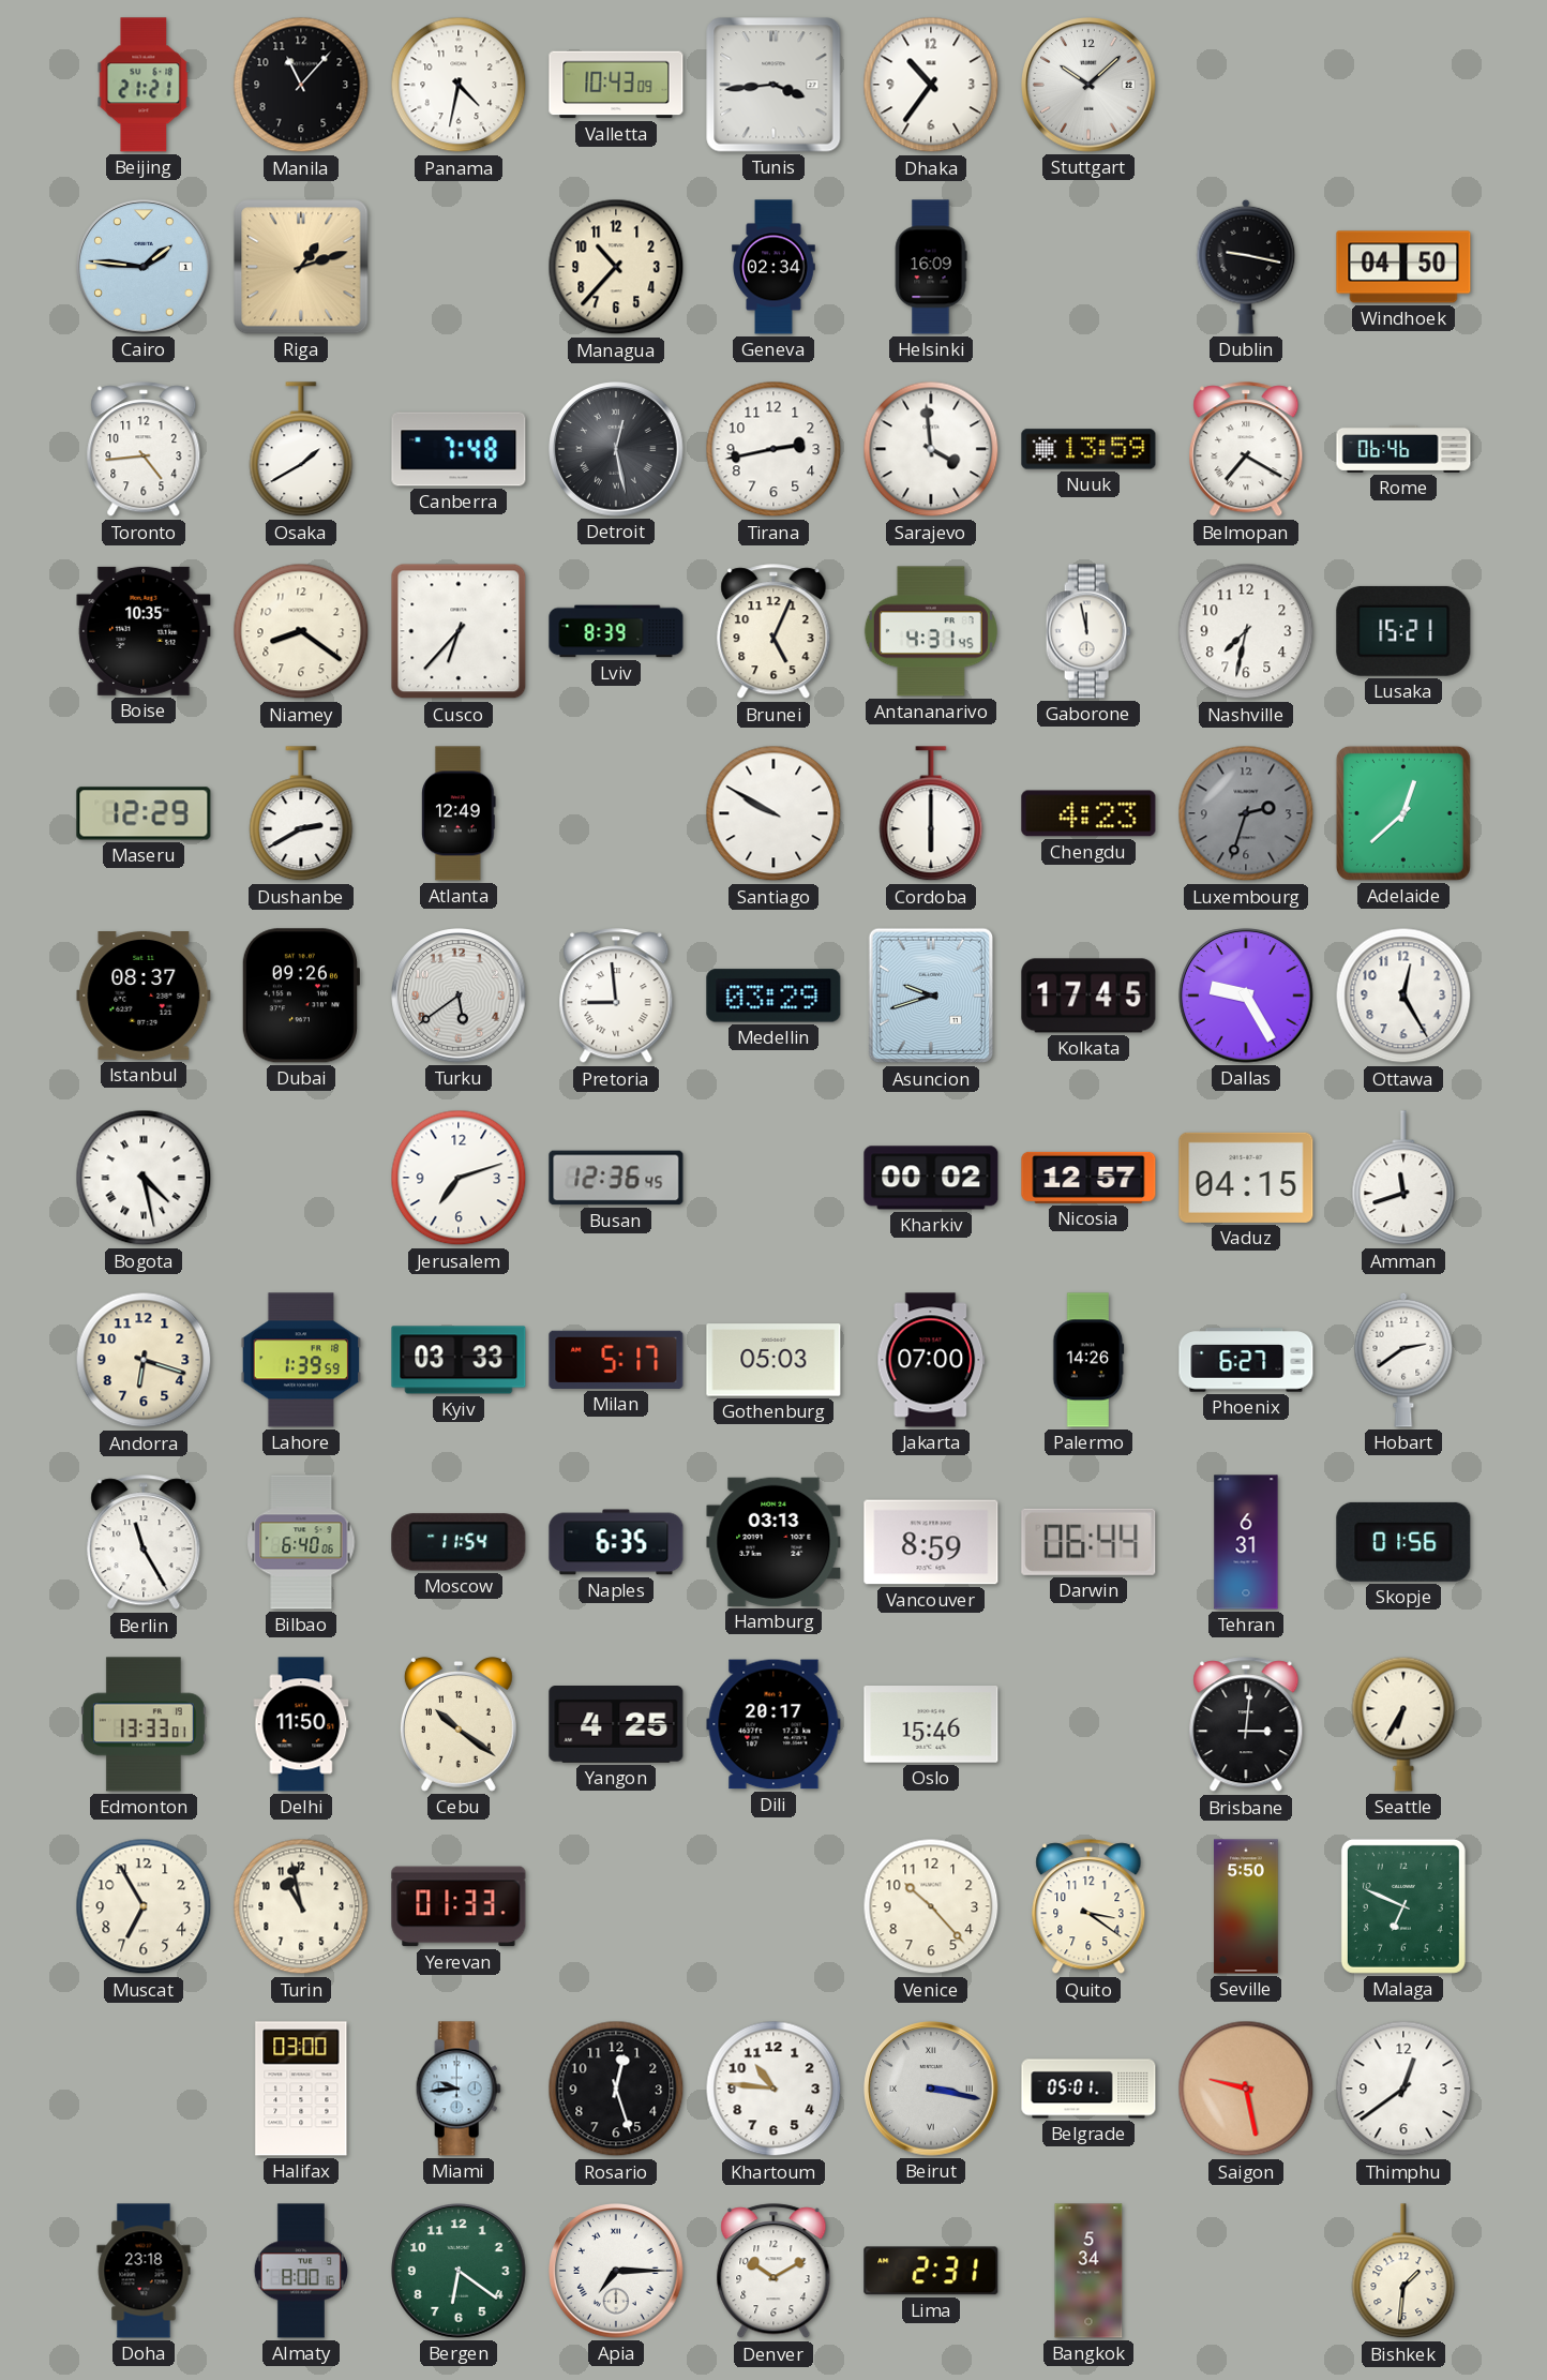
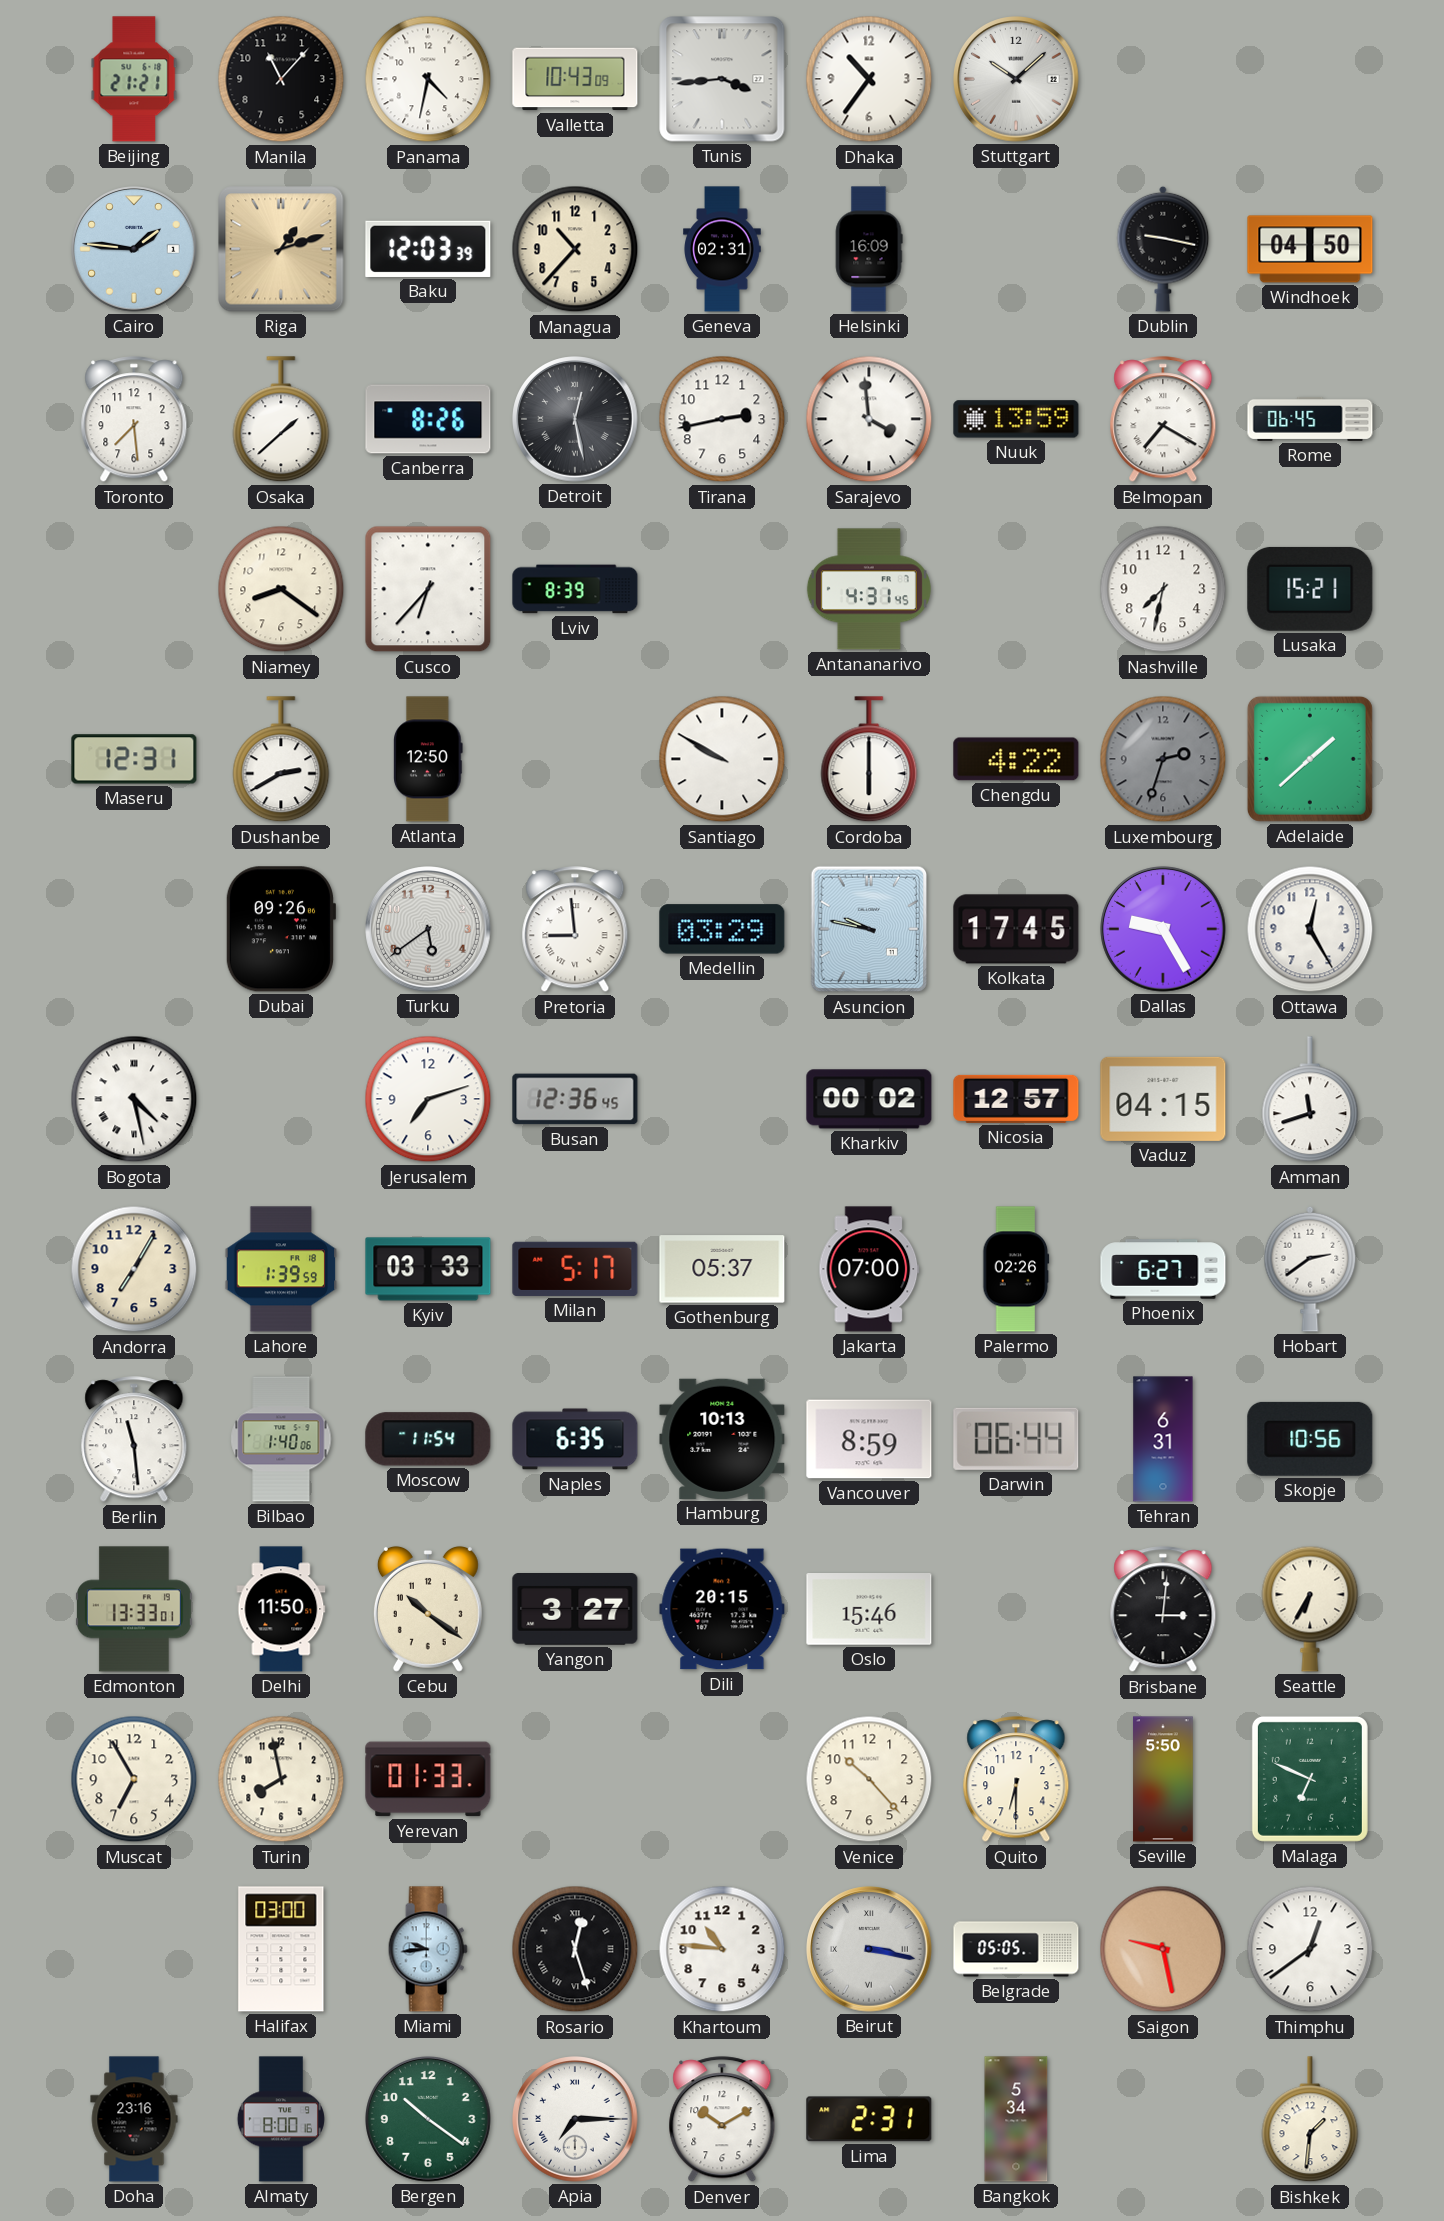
Baku: none -> 12:03
Geneva: 02:34 -> 02:31
Toronto: 4:44 -> 7:29
Osaka: 1:40 -> 1:38
Canberra: 7:48 -> 8:26
Rome: 06:46 -> 06:45
Boise: 10:35 -> none
Brunei: 5:04 -> none
Gaborone: 11:58 -> none
Maseru: 12:29 -> 12:31
Atlanta: 12:49 -> 12:50
Chengdu: 4:23 -> 4:22
Adelaide: 12:38 -> 1:38
Istanbul: 08:37 -> none
Asuncion: 9:42 -> 9:47
Andorra: 6:18 -> 7:05
Gothenburg: 05:03 -> 05:37
Palermo: 14:26 -> 02:26
Berlin: 11:25 -> 11:29
Bilbao: 6:40 -> 1:40
Hamburg: 03:13 -> 10:13
Skopje: 01:56 -> 10:56
Yangon: 4:25 -> 3:27
Dili: 20:17 -> 20:15
Turin: 10:58 -> 7:58
Quito: 3:21 -> 6:30
Rosario numerals: Arabic -> Roman
Belgrade: 05:01 -> 05:05
Doha: 23:18 -> 23:16
Bergen: 6:21 -> 10:21
